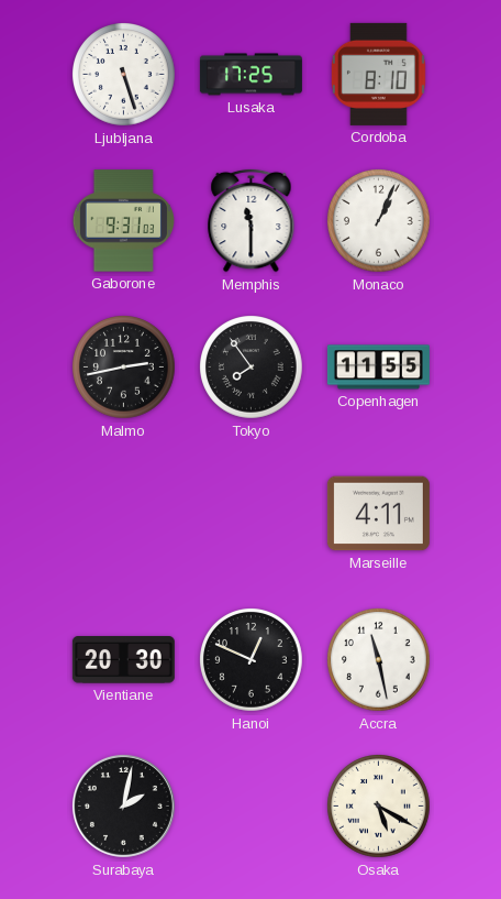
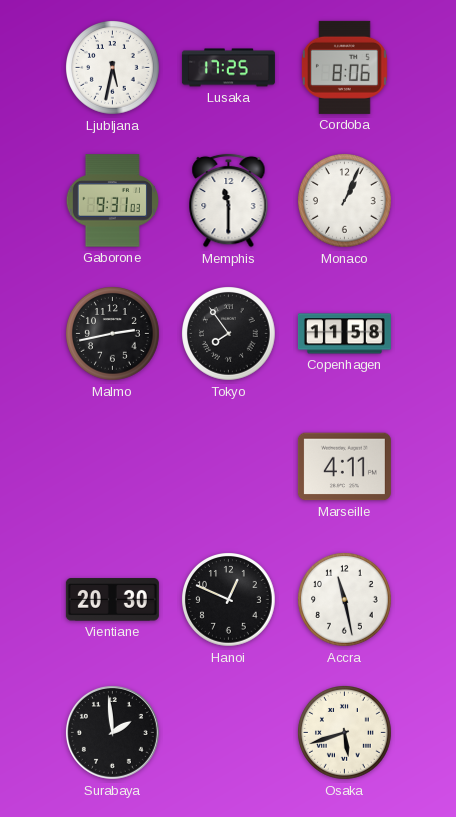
Ljubljana: 5:27 -> 5:32
Cordoba: 8:10 -> 8:06
Copenhagen: 11:55 -> 11:58
Surabaya: 2:02 -> 1:59
Osaka: 5:20 -> 5:42
